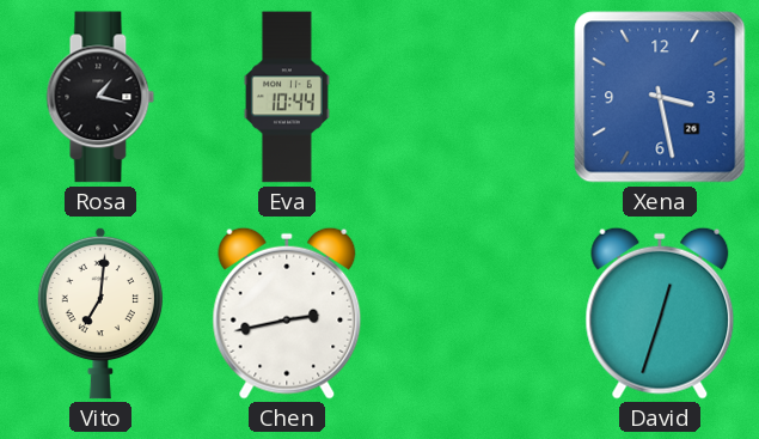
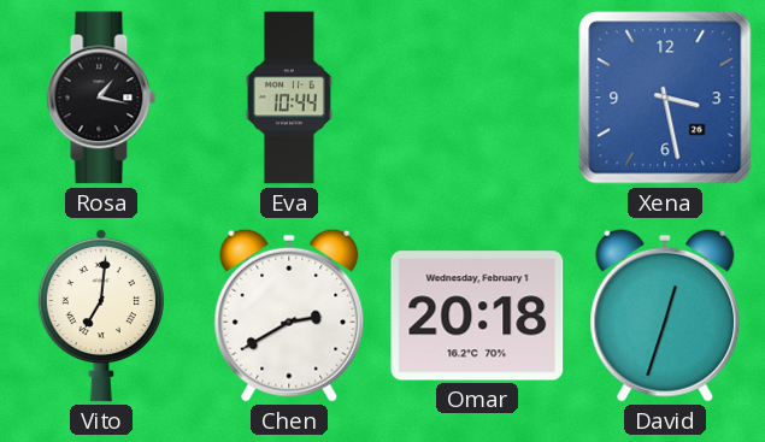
Chen: 2:43 -> 2:40
Omar: none -> 20:18
